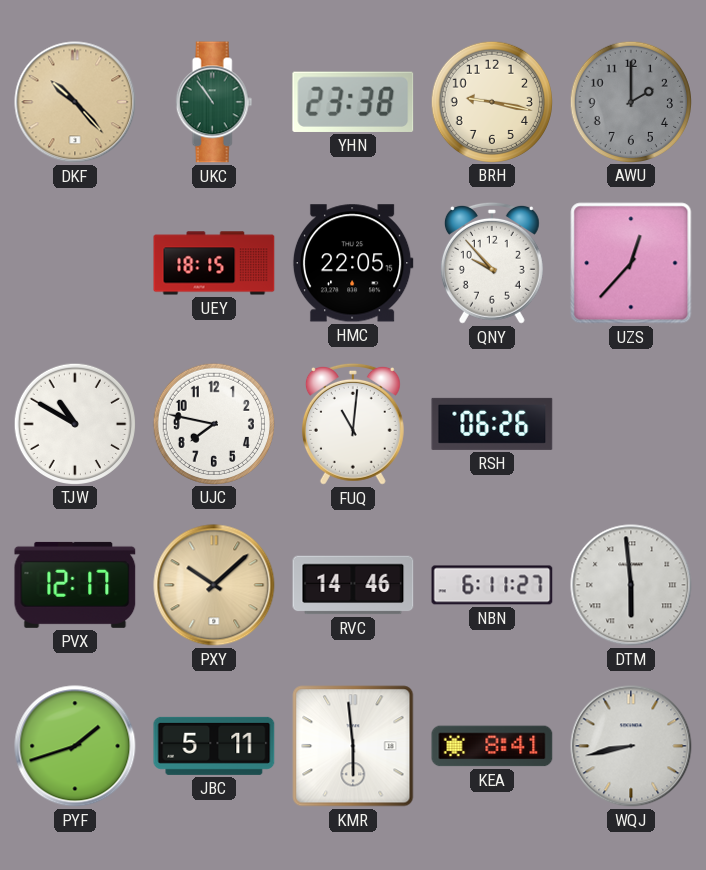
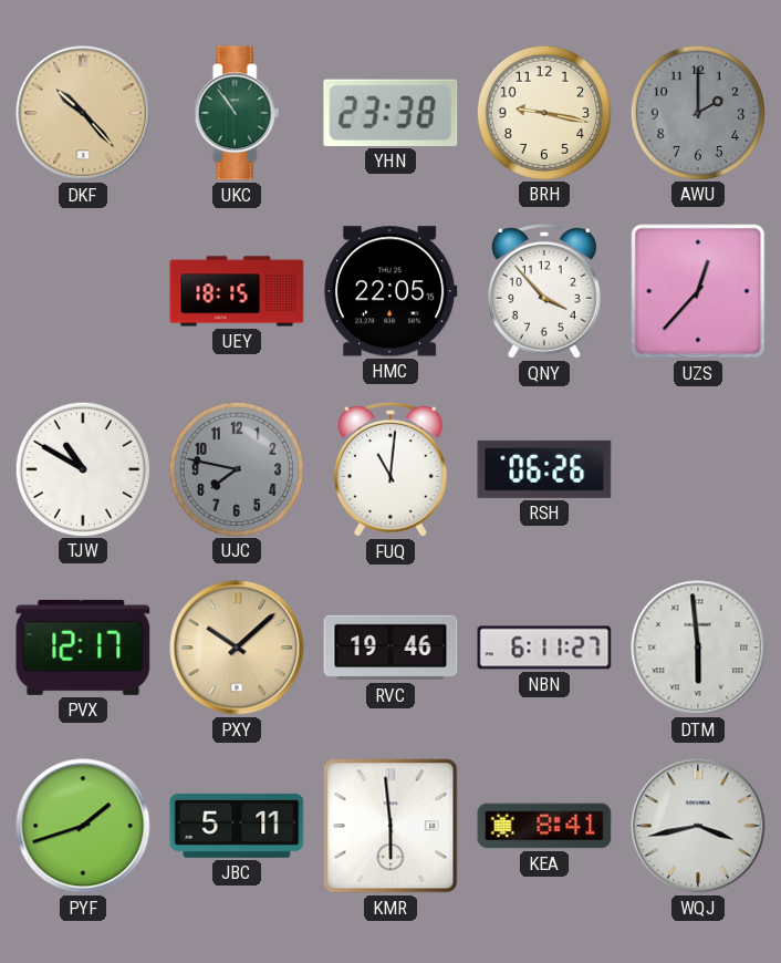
QNY: 9:53 -> 3:53
UJC dial: white -> grey
RVC: 14:46 -> 19:46
WQJ: 8:43 -> 3:43
